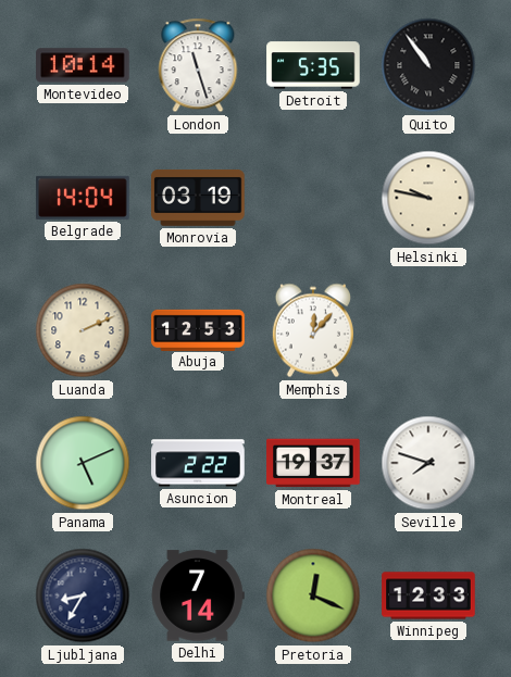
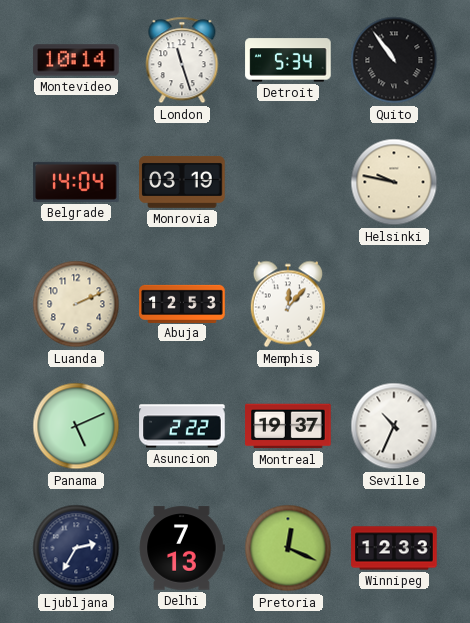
Detroit: 5:35 -> 5:34
Seville: 7:48 -> 10:34
Ljubljana: 8:35 -> 2:35
Delhi: 7:14 -> 7:13
